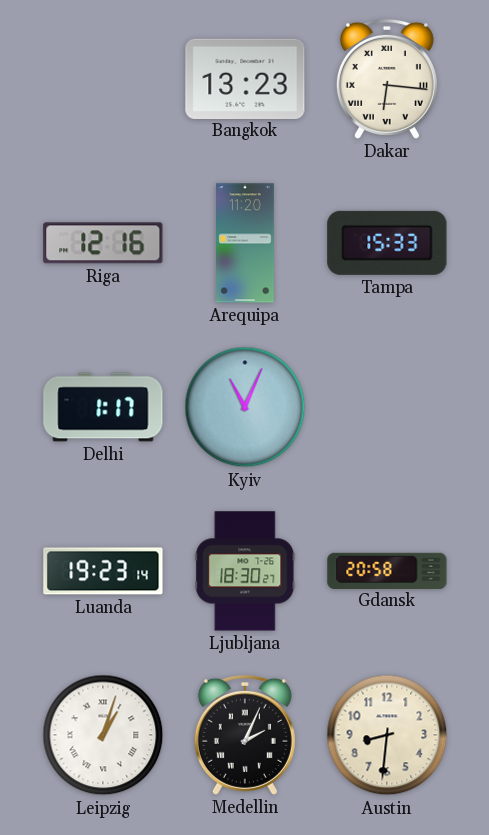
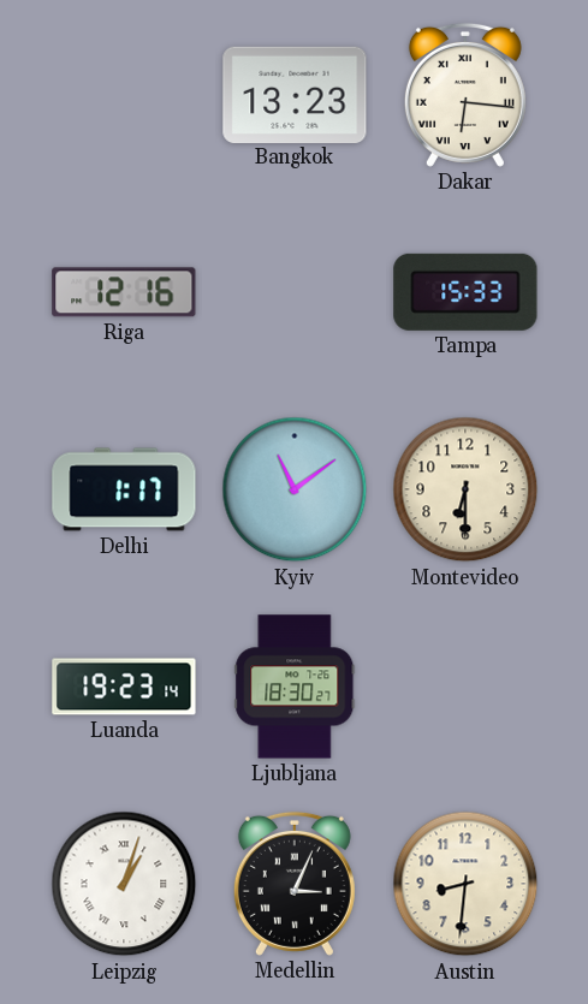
Arequipa: 11:20 -> none
Kyiv: 11:04 -> 11:09
Montevideo: none -> 6:30
Gdansk: 20:58 -> none
Medellin: 2:04 -> 3:04
